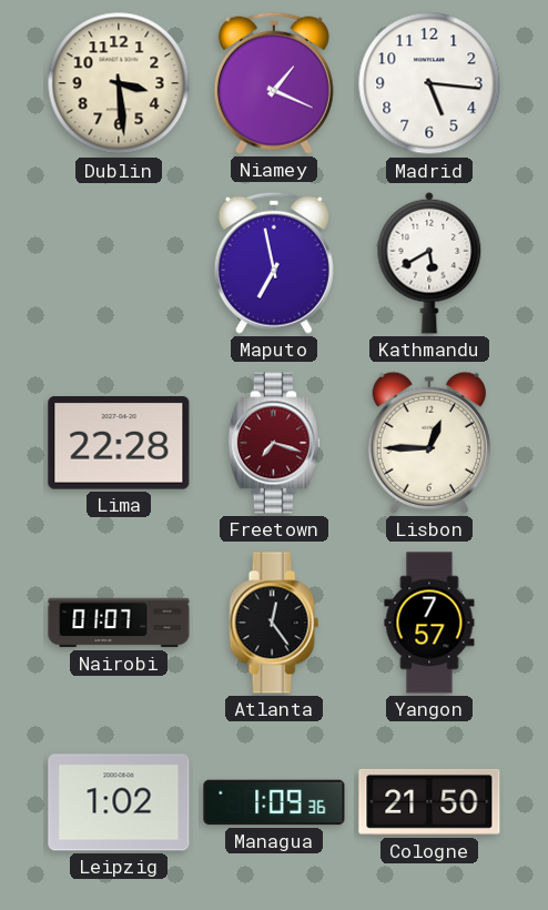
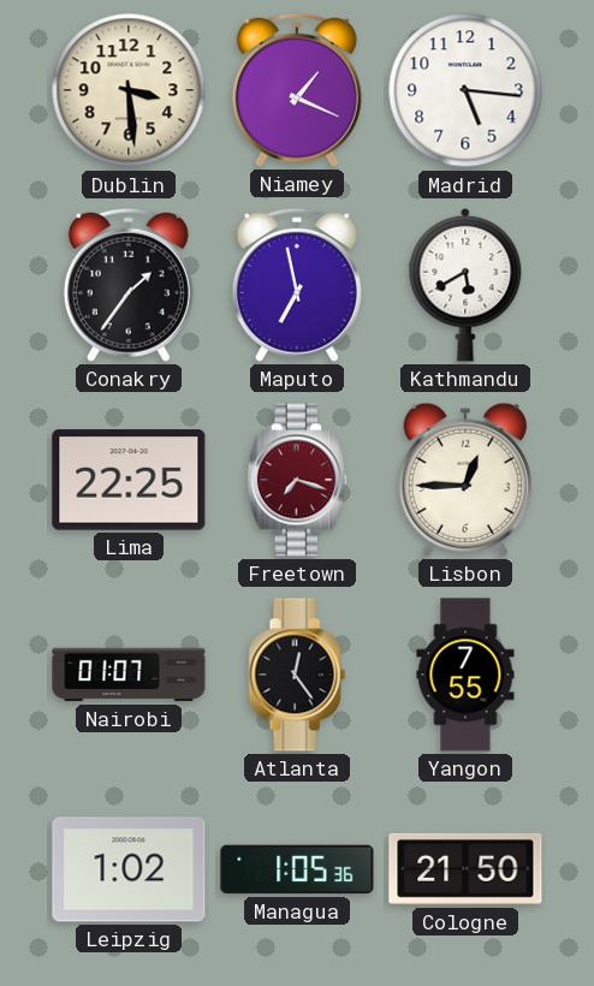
Conakry: none -> 1:36
Lima: 22:28 -> 22:25
Yangon: 7:57 -> 7:55
Managua: 1:09 -> 1:05
